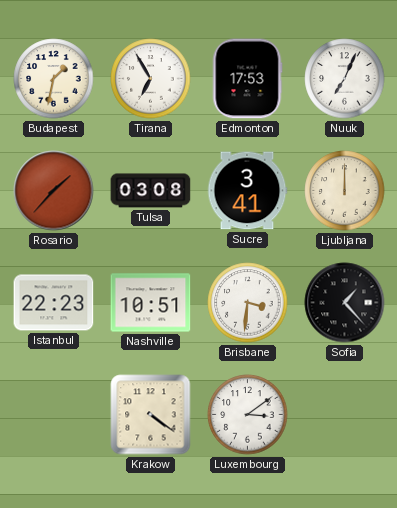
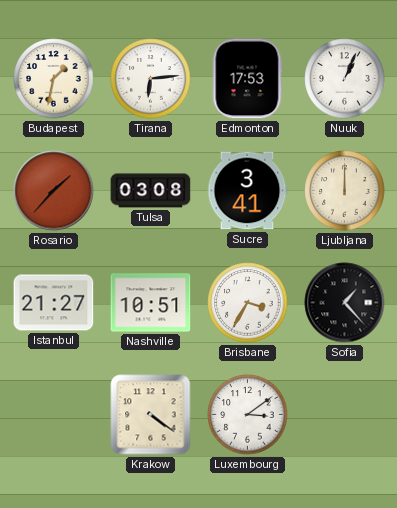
Tirana: 6:55 -> 6:14
Nuuk: 7:04 -> 1:04
Istanbul: 22:23 -> 21:27
Brisbane: 3:31 -> 3:35
